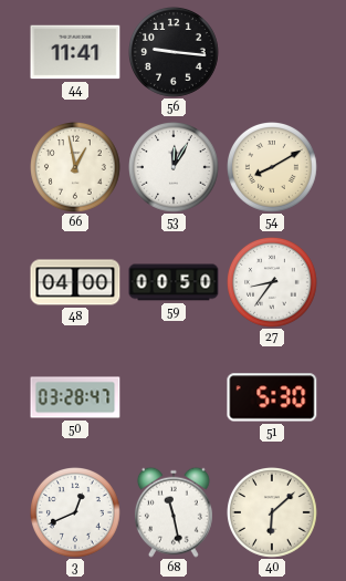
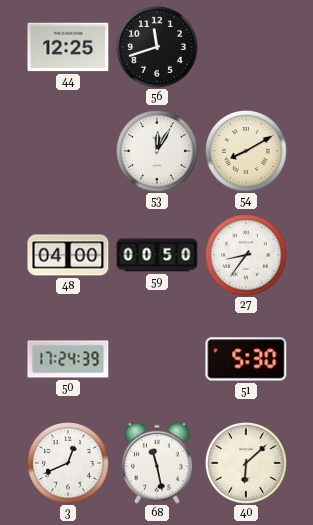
44: 11:41 -> 12:25
56: 9:16 -> 11:42
66: 12:58 -> none
50: 03:28 -> 17:24
